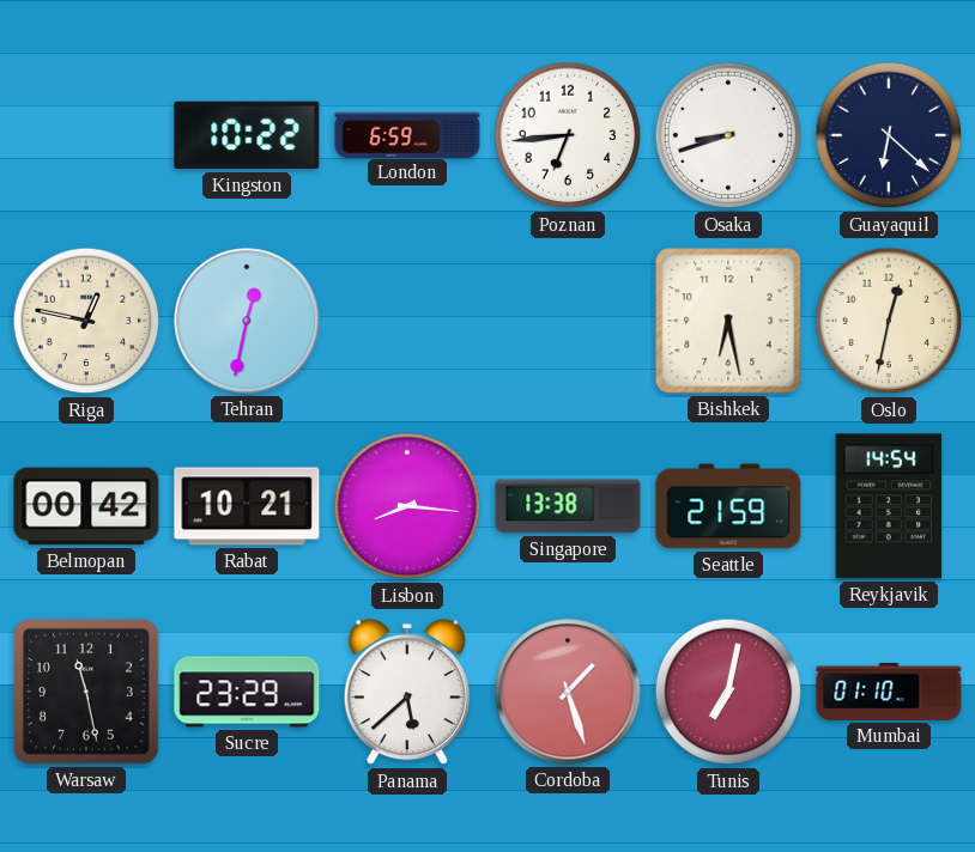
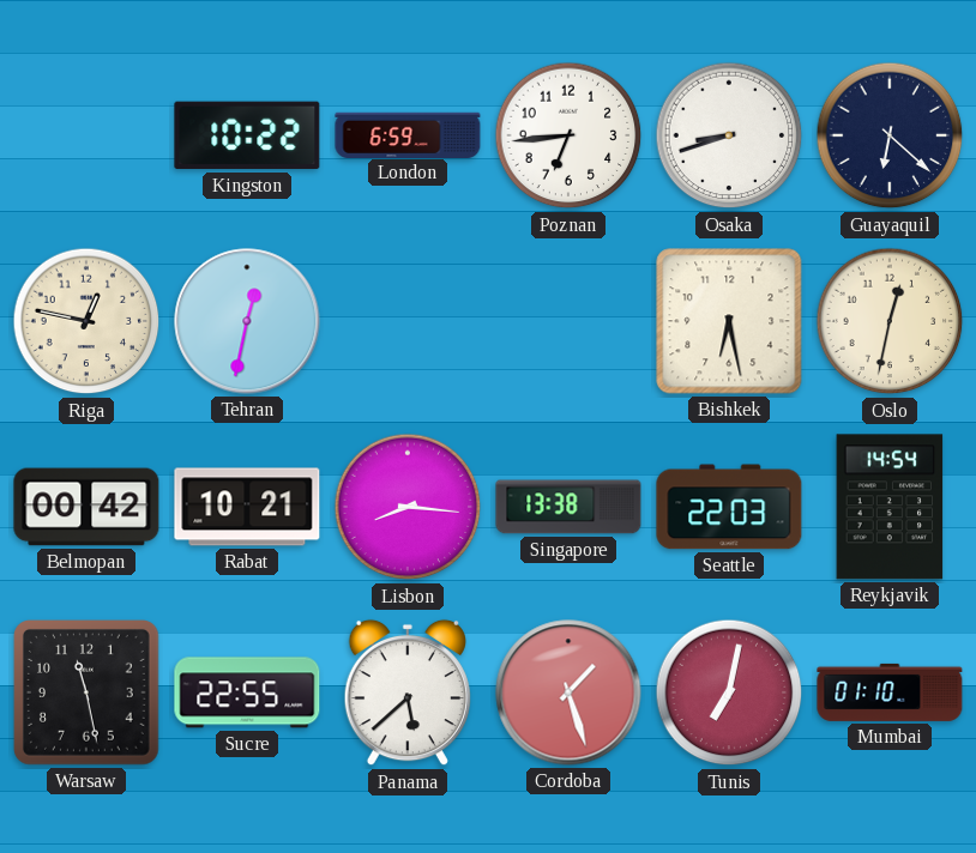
Seattle: 21:59 -> 22:03
Sucre: 23:29 -> 22:55
